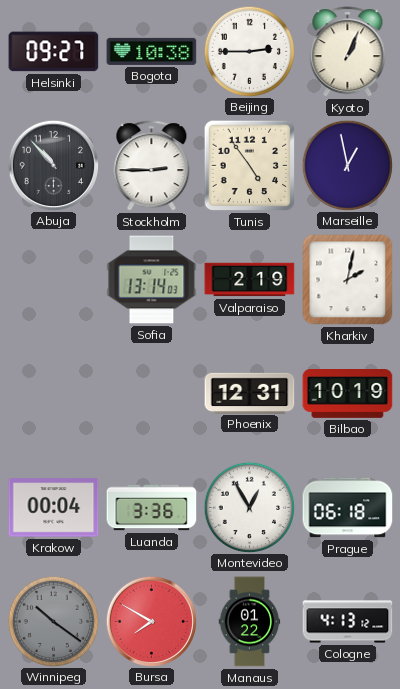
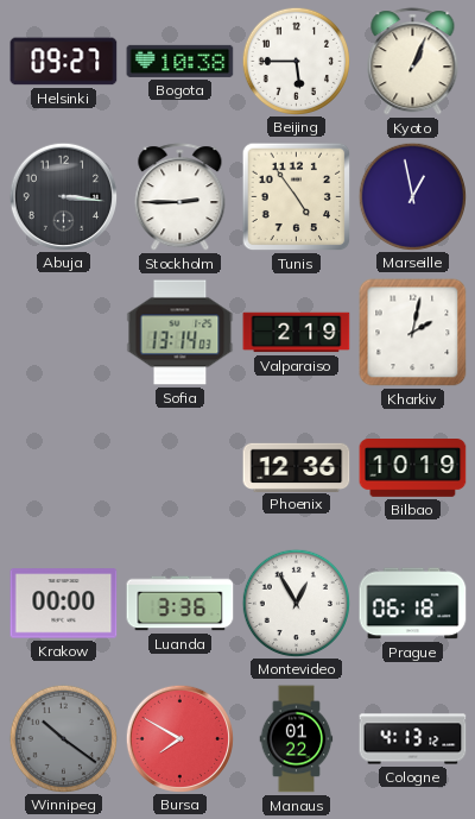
Beijing: 2:45 -> 5:45
Abuja: 10:53 -> 3:16
Phoenix: 12:31 -> 12:36
Krakow: 00:04 -> 00:00
